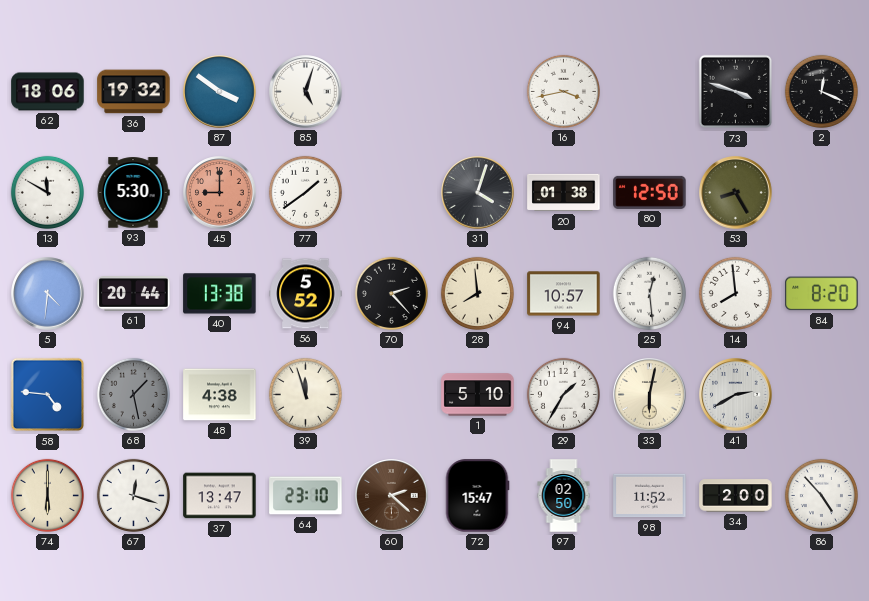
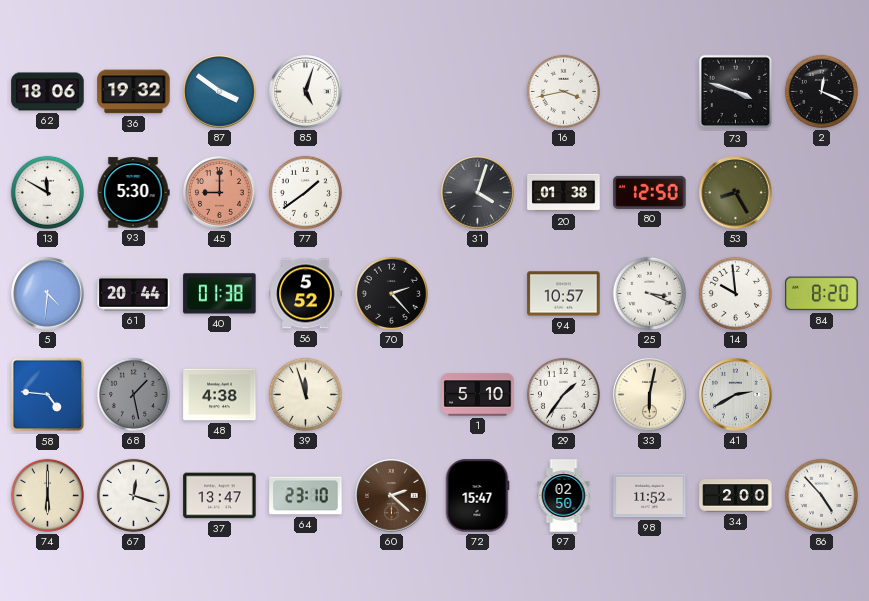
40: 13:38 -> 01:38
28: 7:59 -> none
25: 12:29 -> 3:19
14: 7:59 -> 9:59
29: 1:35 -> 1:36
